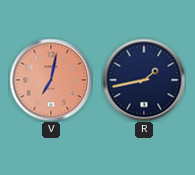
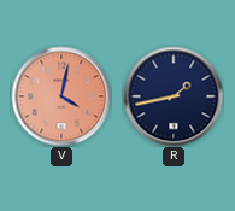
V: 7:02 -> 4:02
